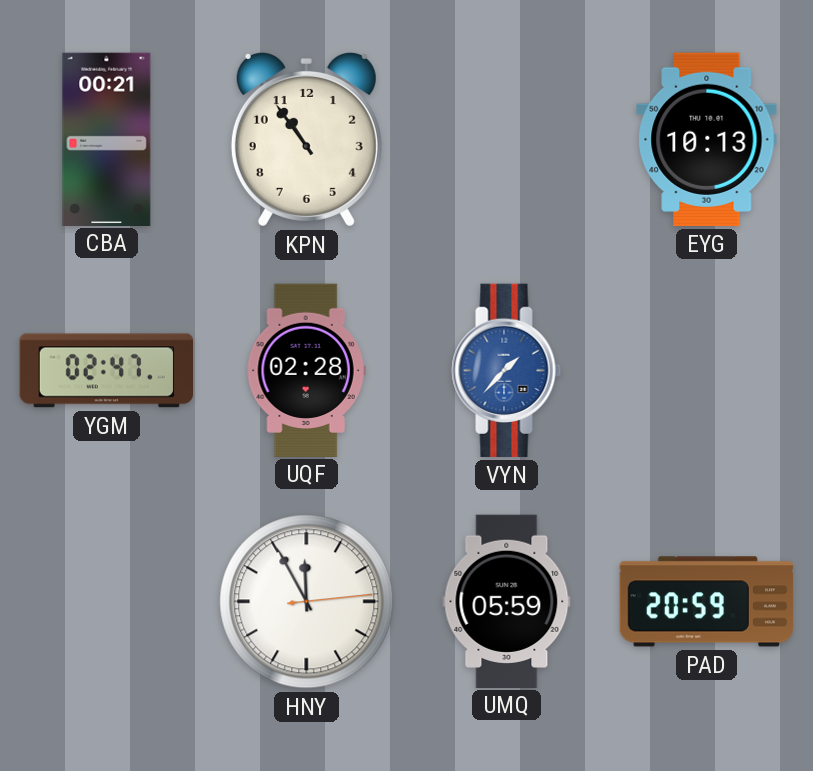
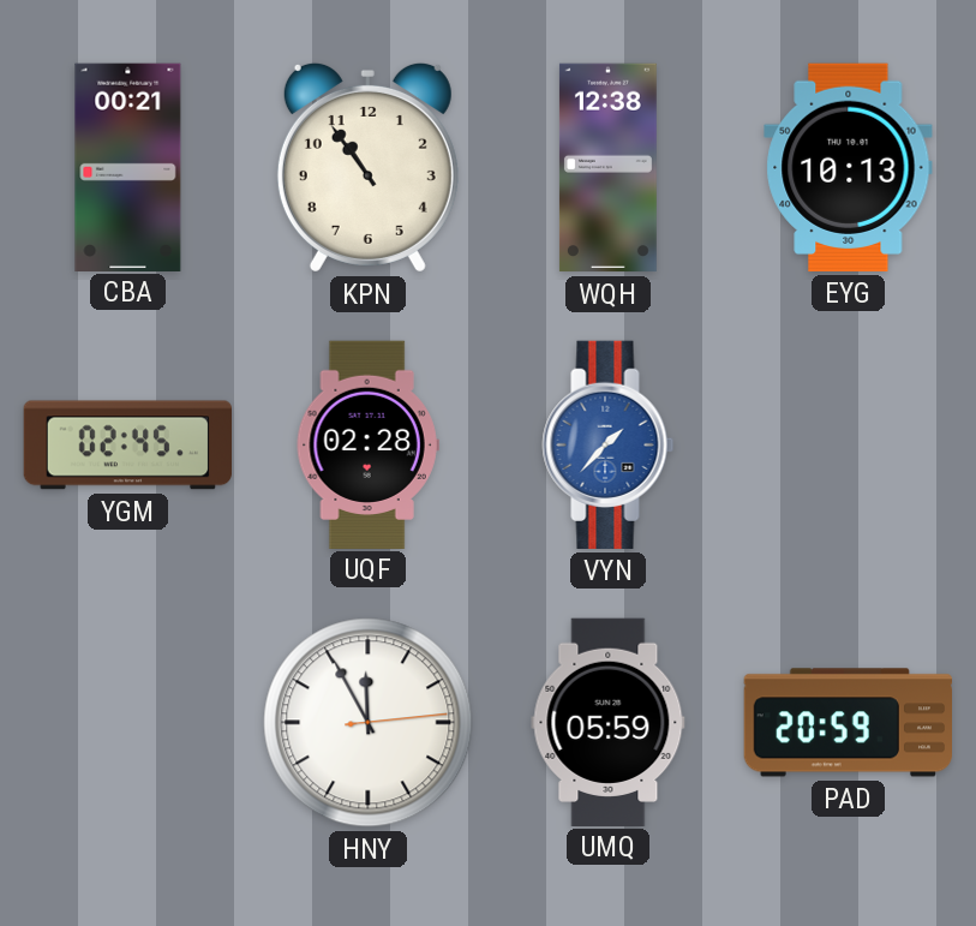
WQH: none -> 12:38
YGM: 02:47 -> 02:45
